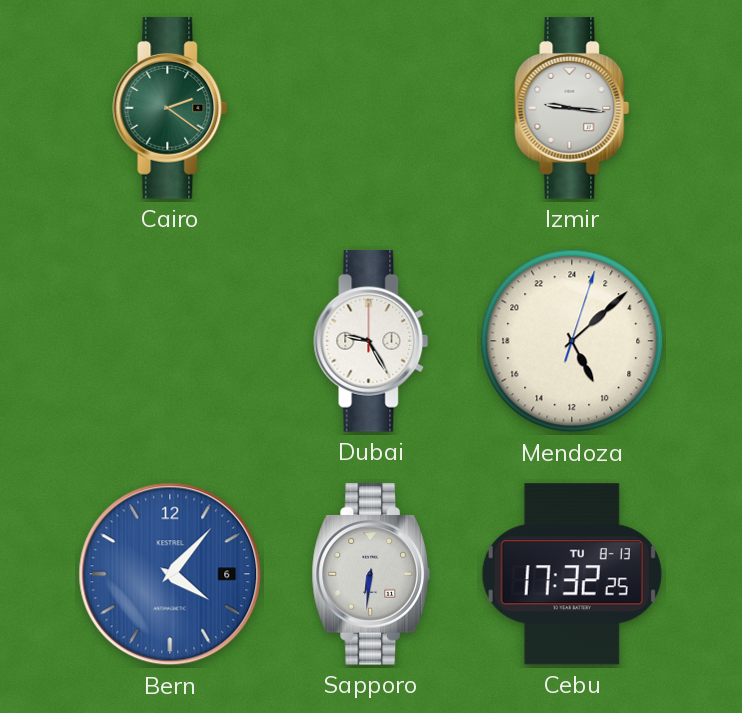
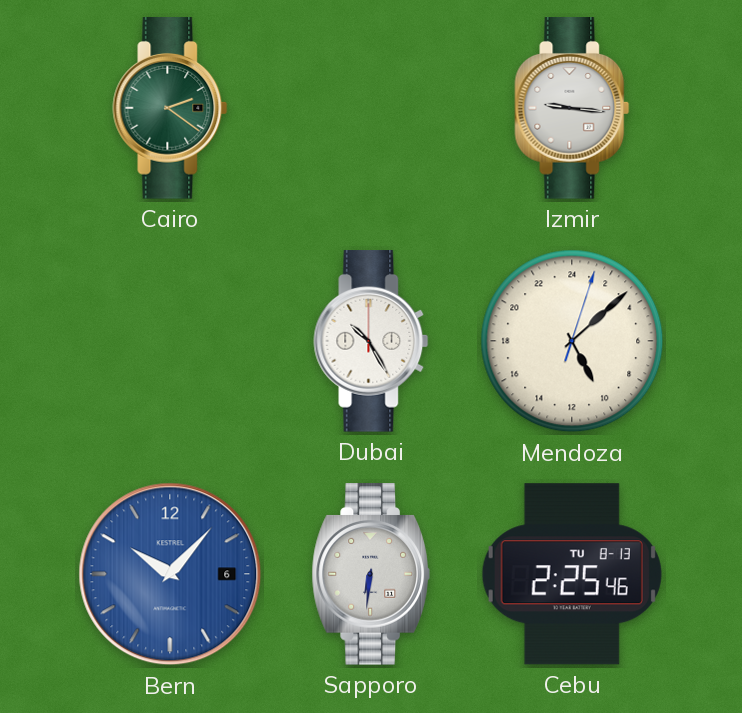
Dubai: 9:25 -> 10:25
Bern: 4:07 -> 10:07
Cebu: 17:32 -> 2:25
